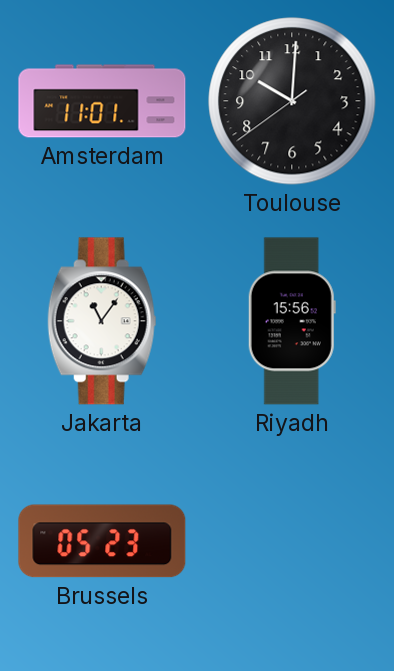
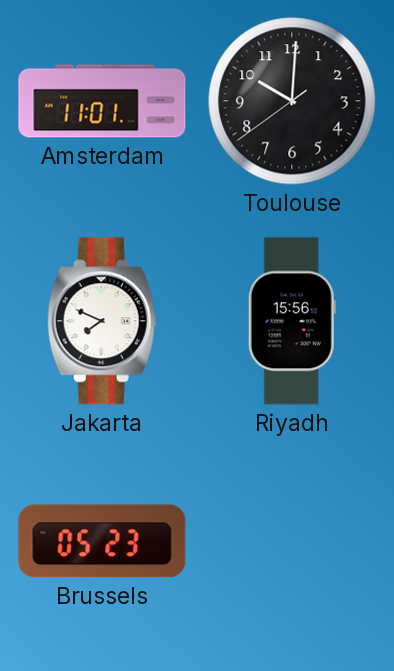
Jakarta: 11:06 -> 7:49
